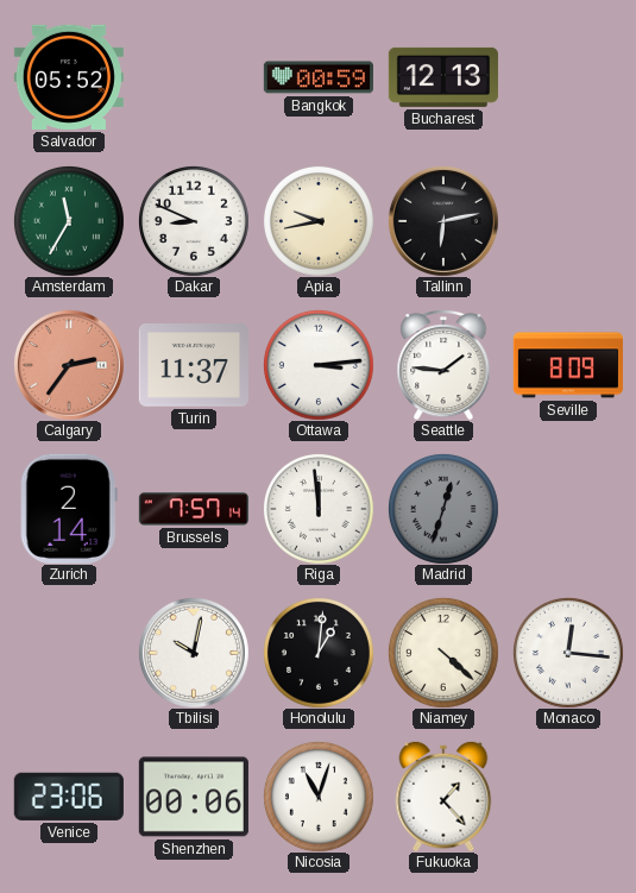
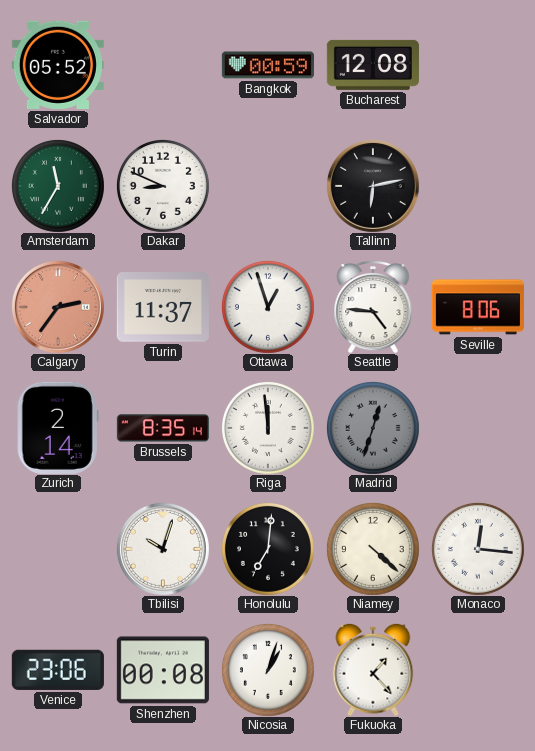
Bucharest: 12:13 -> 12:08
Apia: 9:43 -> none
Ottawa: 3:14 -> 12:57
Seattle: 1:46 -> 4:46
Seville: 8:09 -> 8:06
Brussels: 7:57 -> 8:35
Tbilisi: 10:02 -> 10:03
Honolulu: 1:01 -> 7:01
Shenzhen: 00:06 -> 00:08
Nicosia: 11:03 -> 1:03
